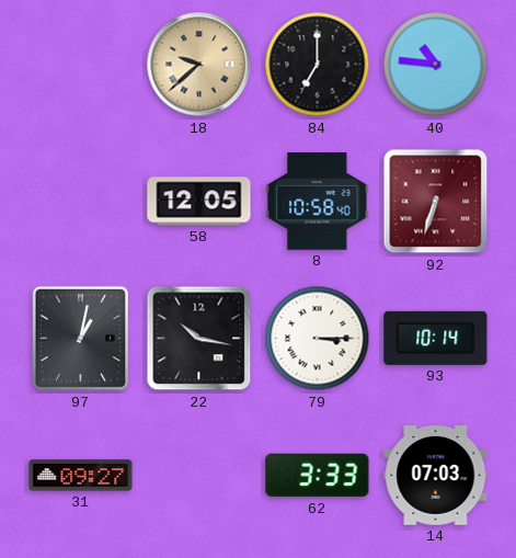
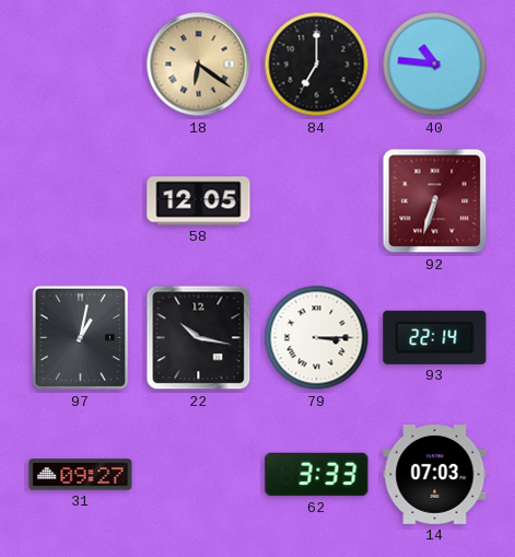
18: 9:38 -> 6:21
8: 10:58 -> none
93: 10:14 -> 22:14
